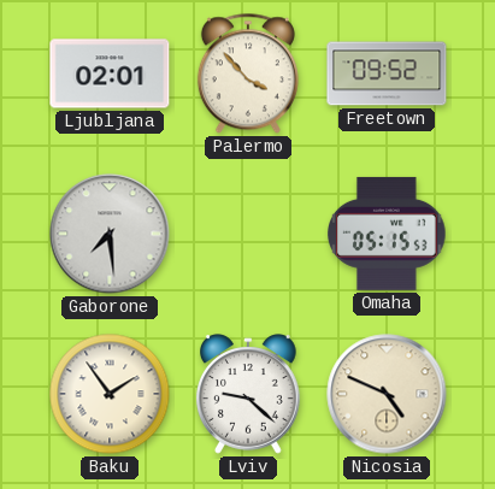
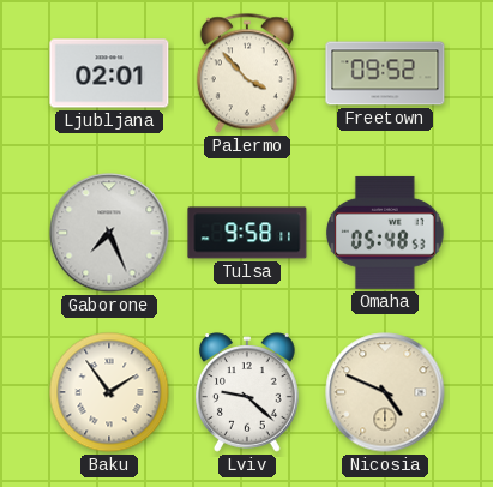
Gaborone: 7:29 -> 7:26
Tulsa: none -> 9:58
Omaha: 05:15 -> 05:48
